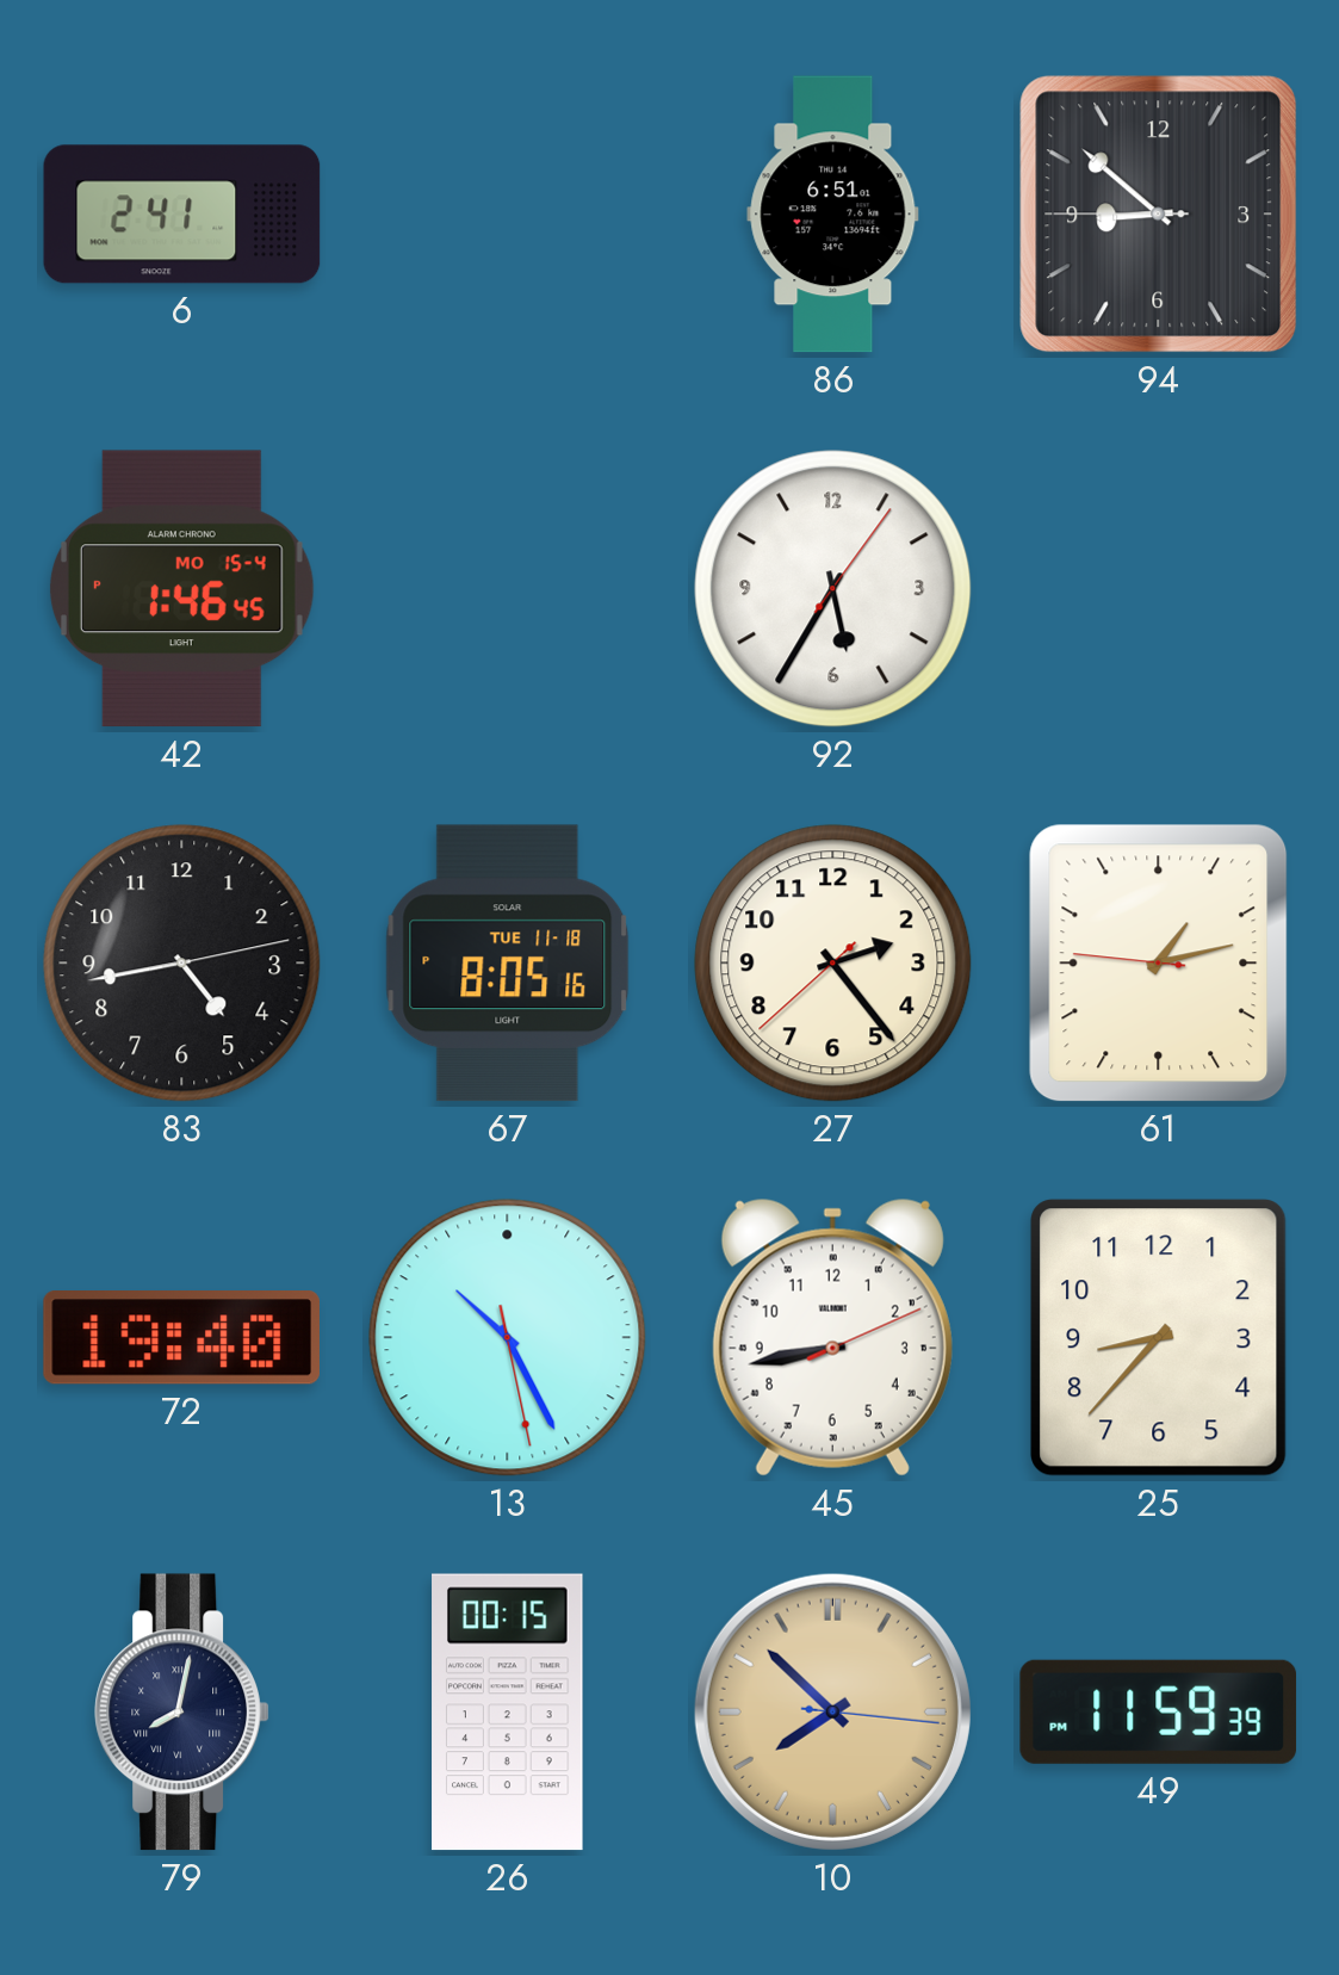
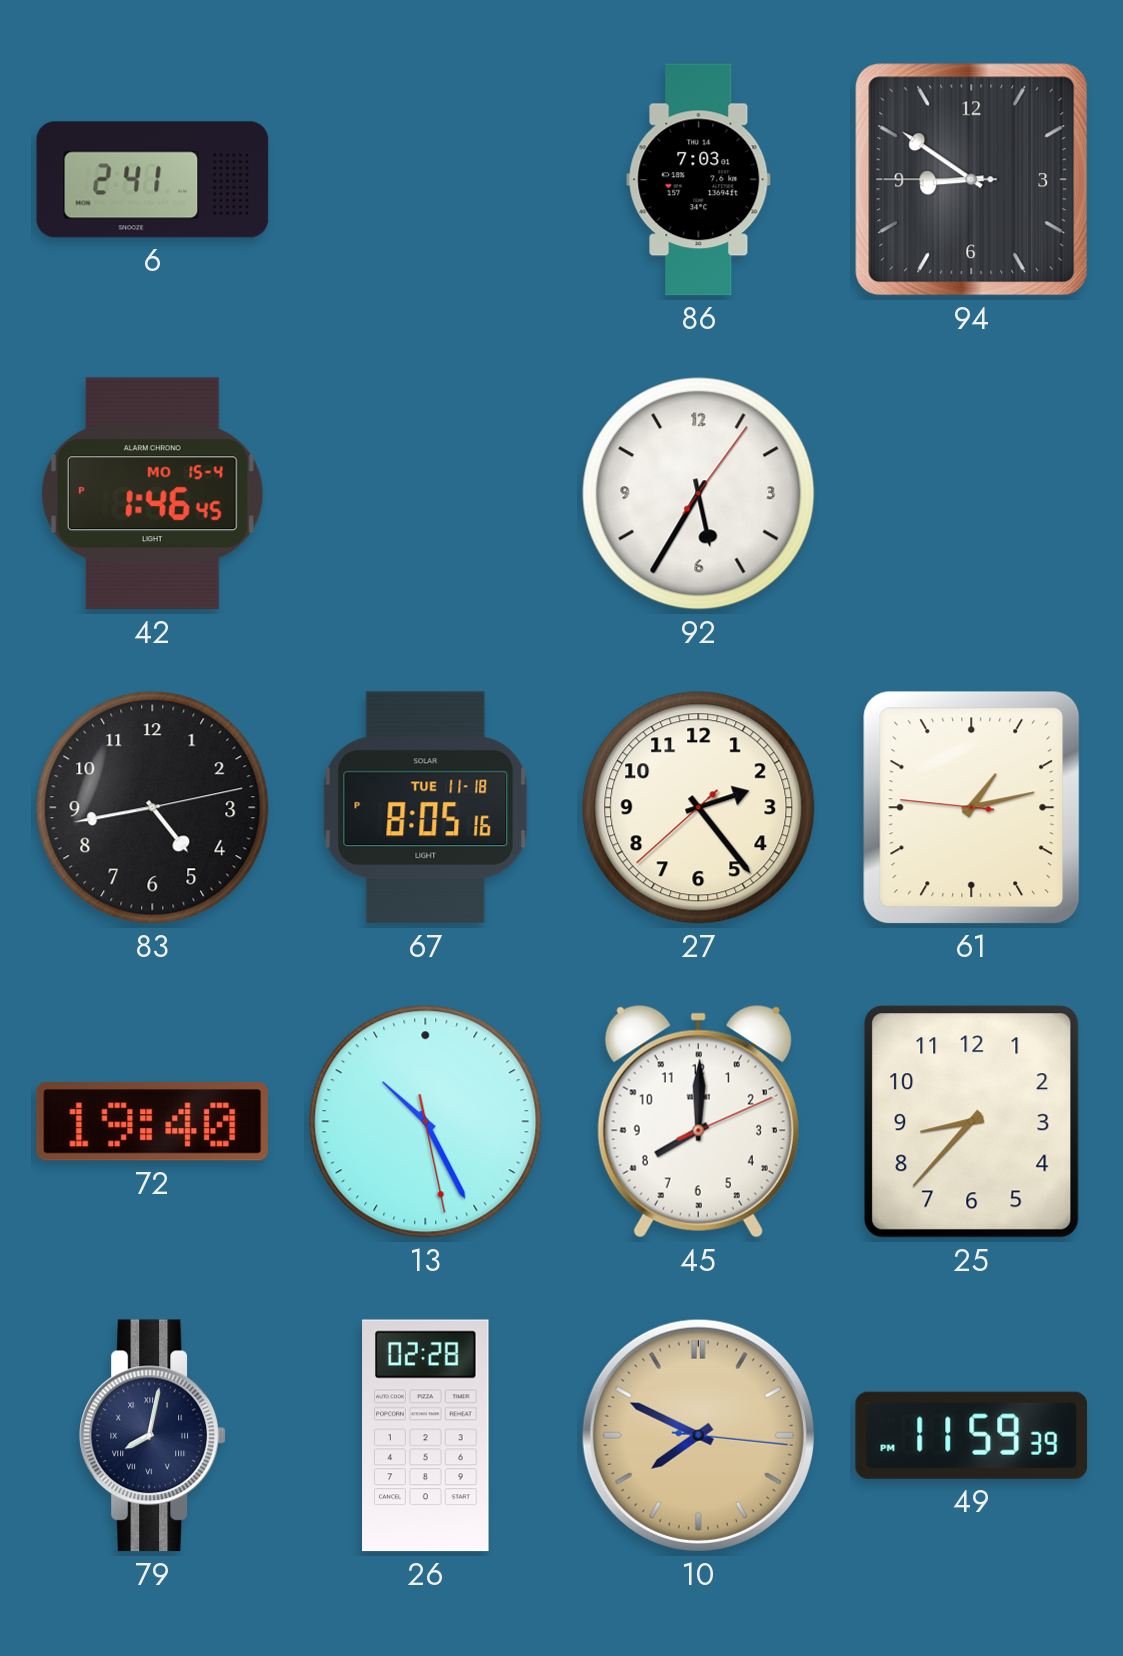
86: 6:51 -> 7:03
94: 8:51 -> 8:50
45: 8:43 -> 8:00
26: 00:15 -> 02:28
10: 7:52 -> 7:49
